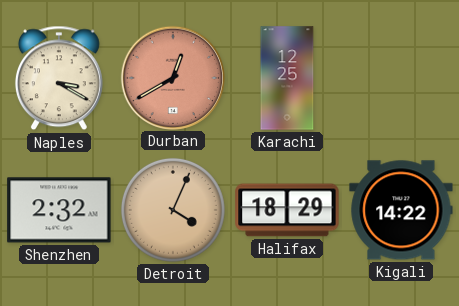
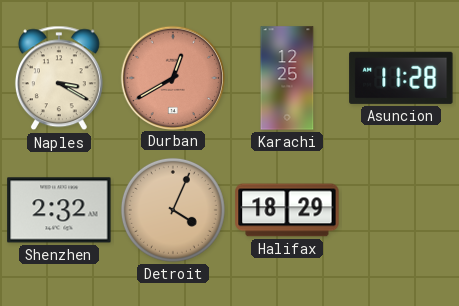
Asuncion: none -> 11:28
Kigali: 14:22 -> none
